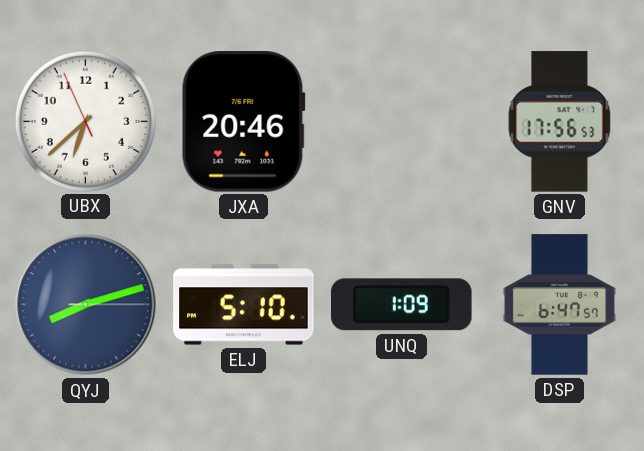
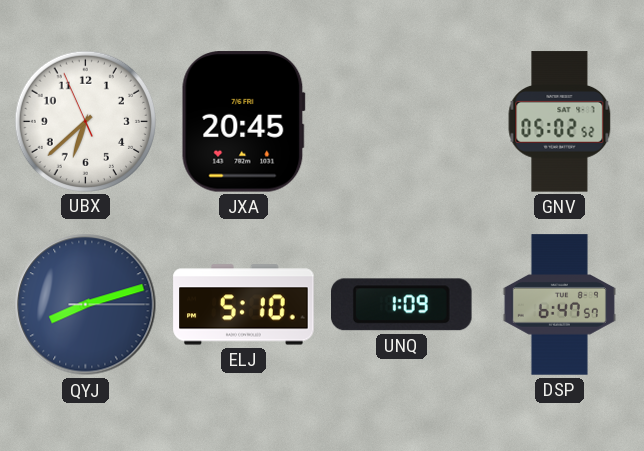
JXA: 20:46 -> 20:45
GNV: 17:56 -> 05:02
